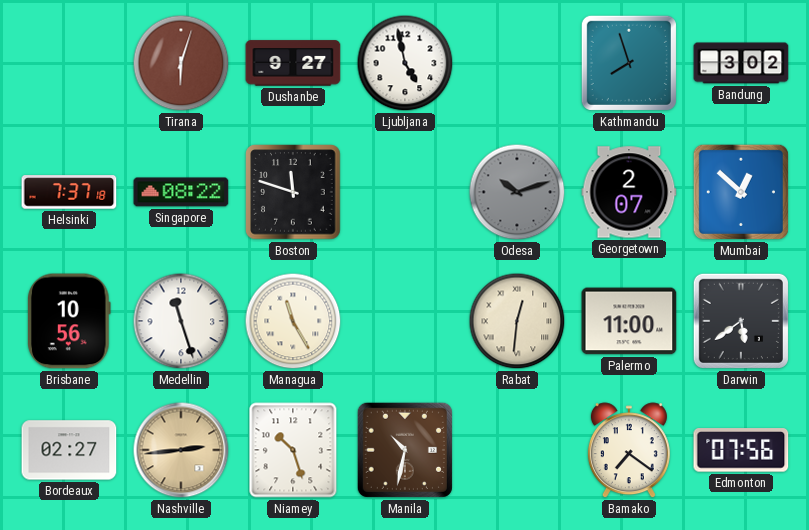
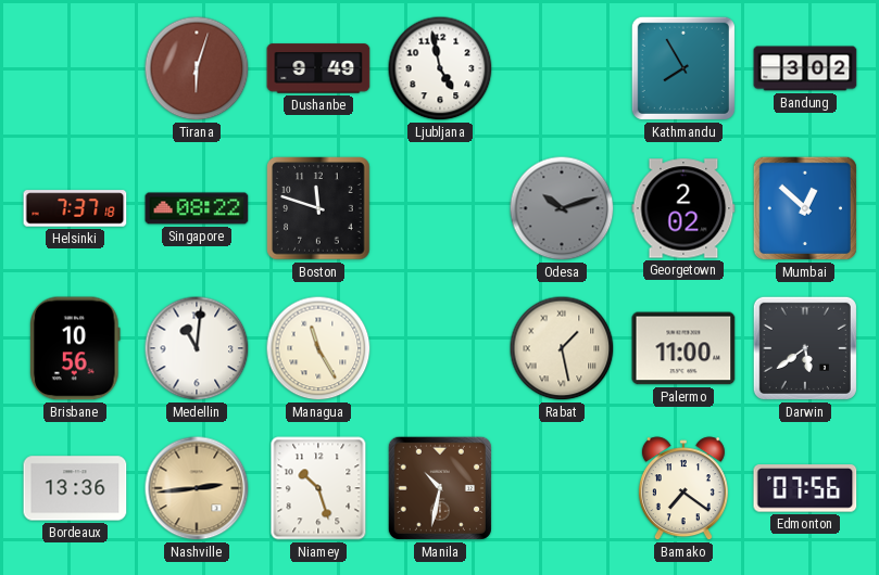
Dushanbe: 9:27 -> 9:49
Kathmandu: 7:57 -> 7:55
Georgetown: 2:07 -> 2:02
Medellin: 11:27 -> 11:01
Rabat: 12:31 -> 1:28
Bordeaux: 02:27 -> 13:36
